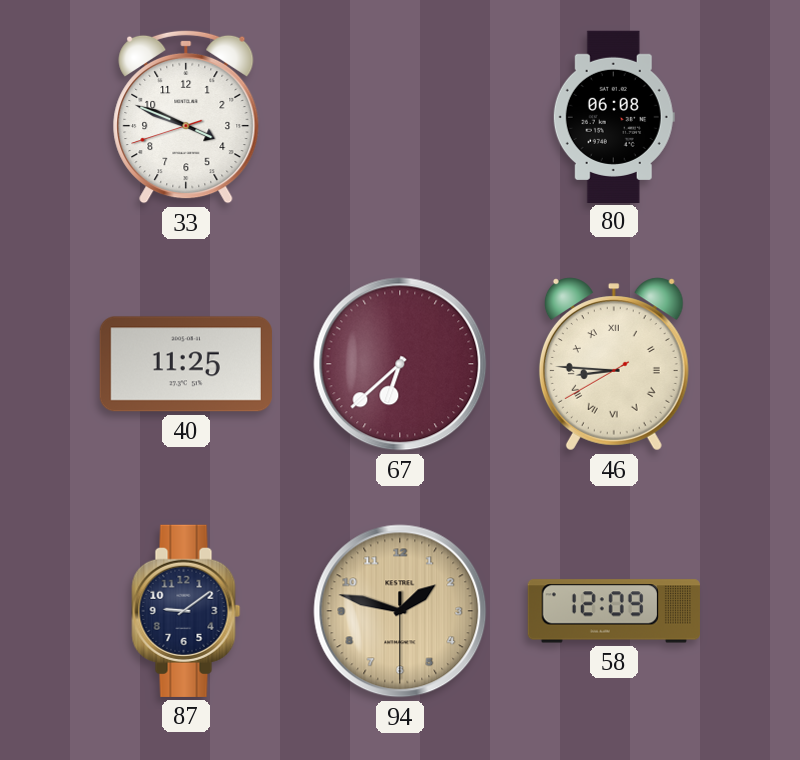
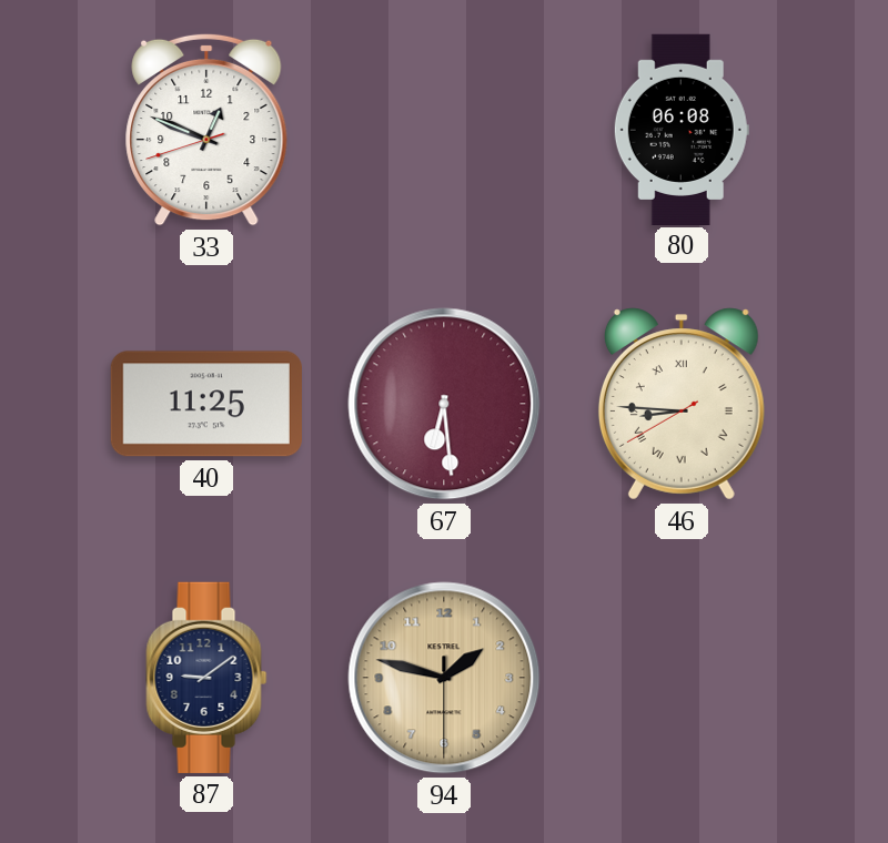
33: 3:48 -> 12:48
67: 6:38 -> 6:29
58: 12:09 -> none
